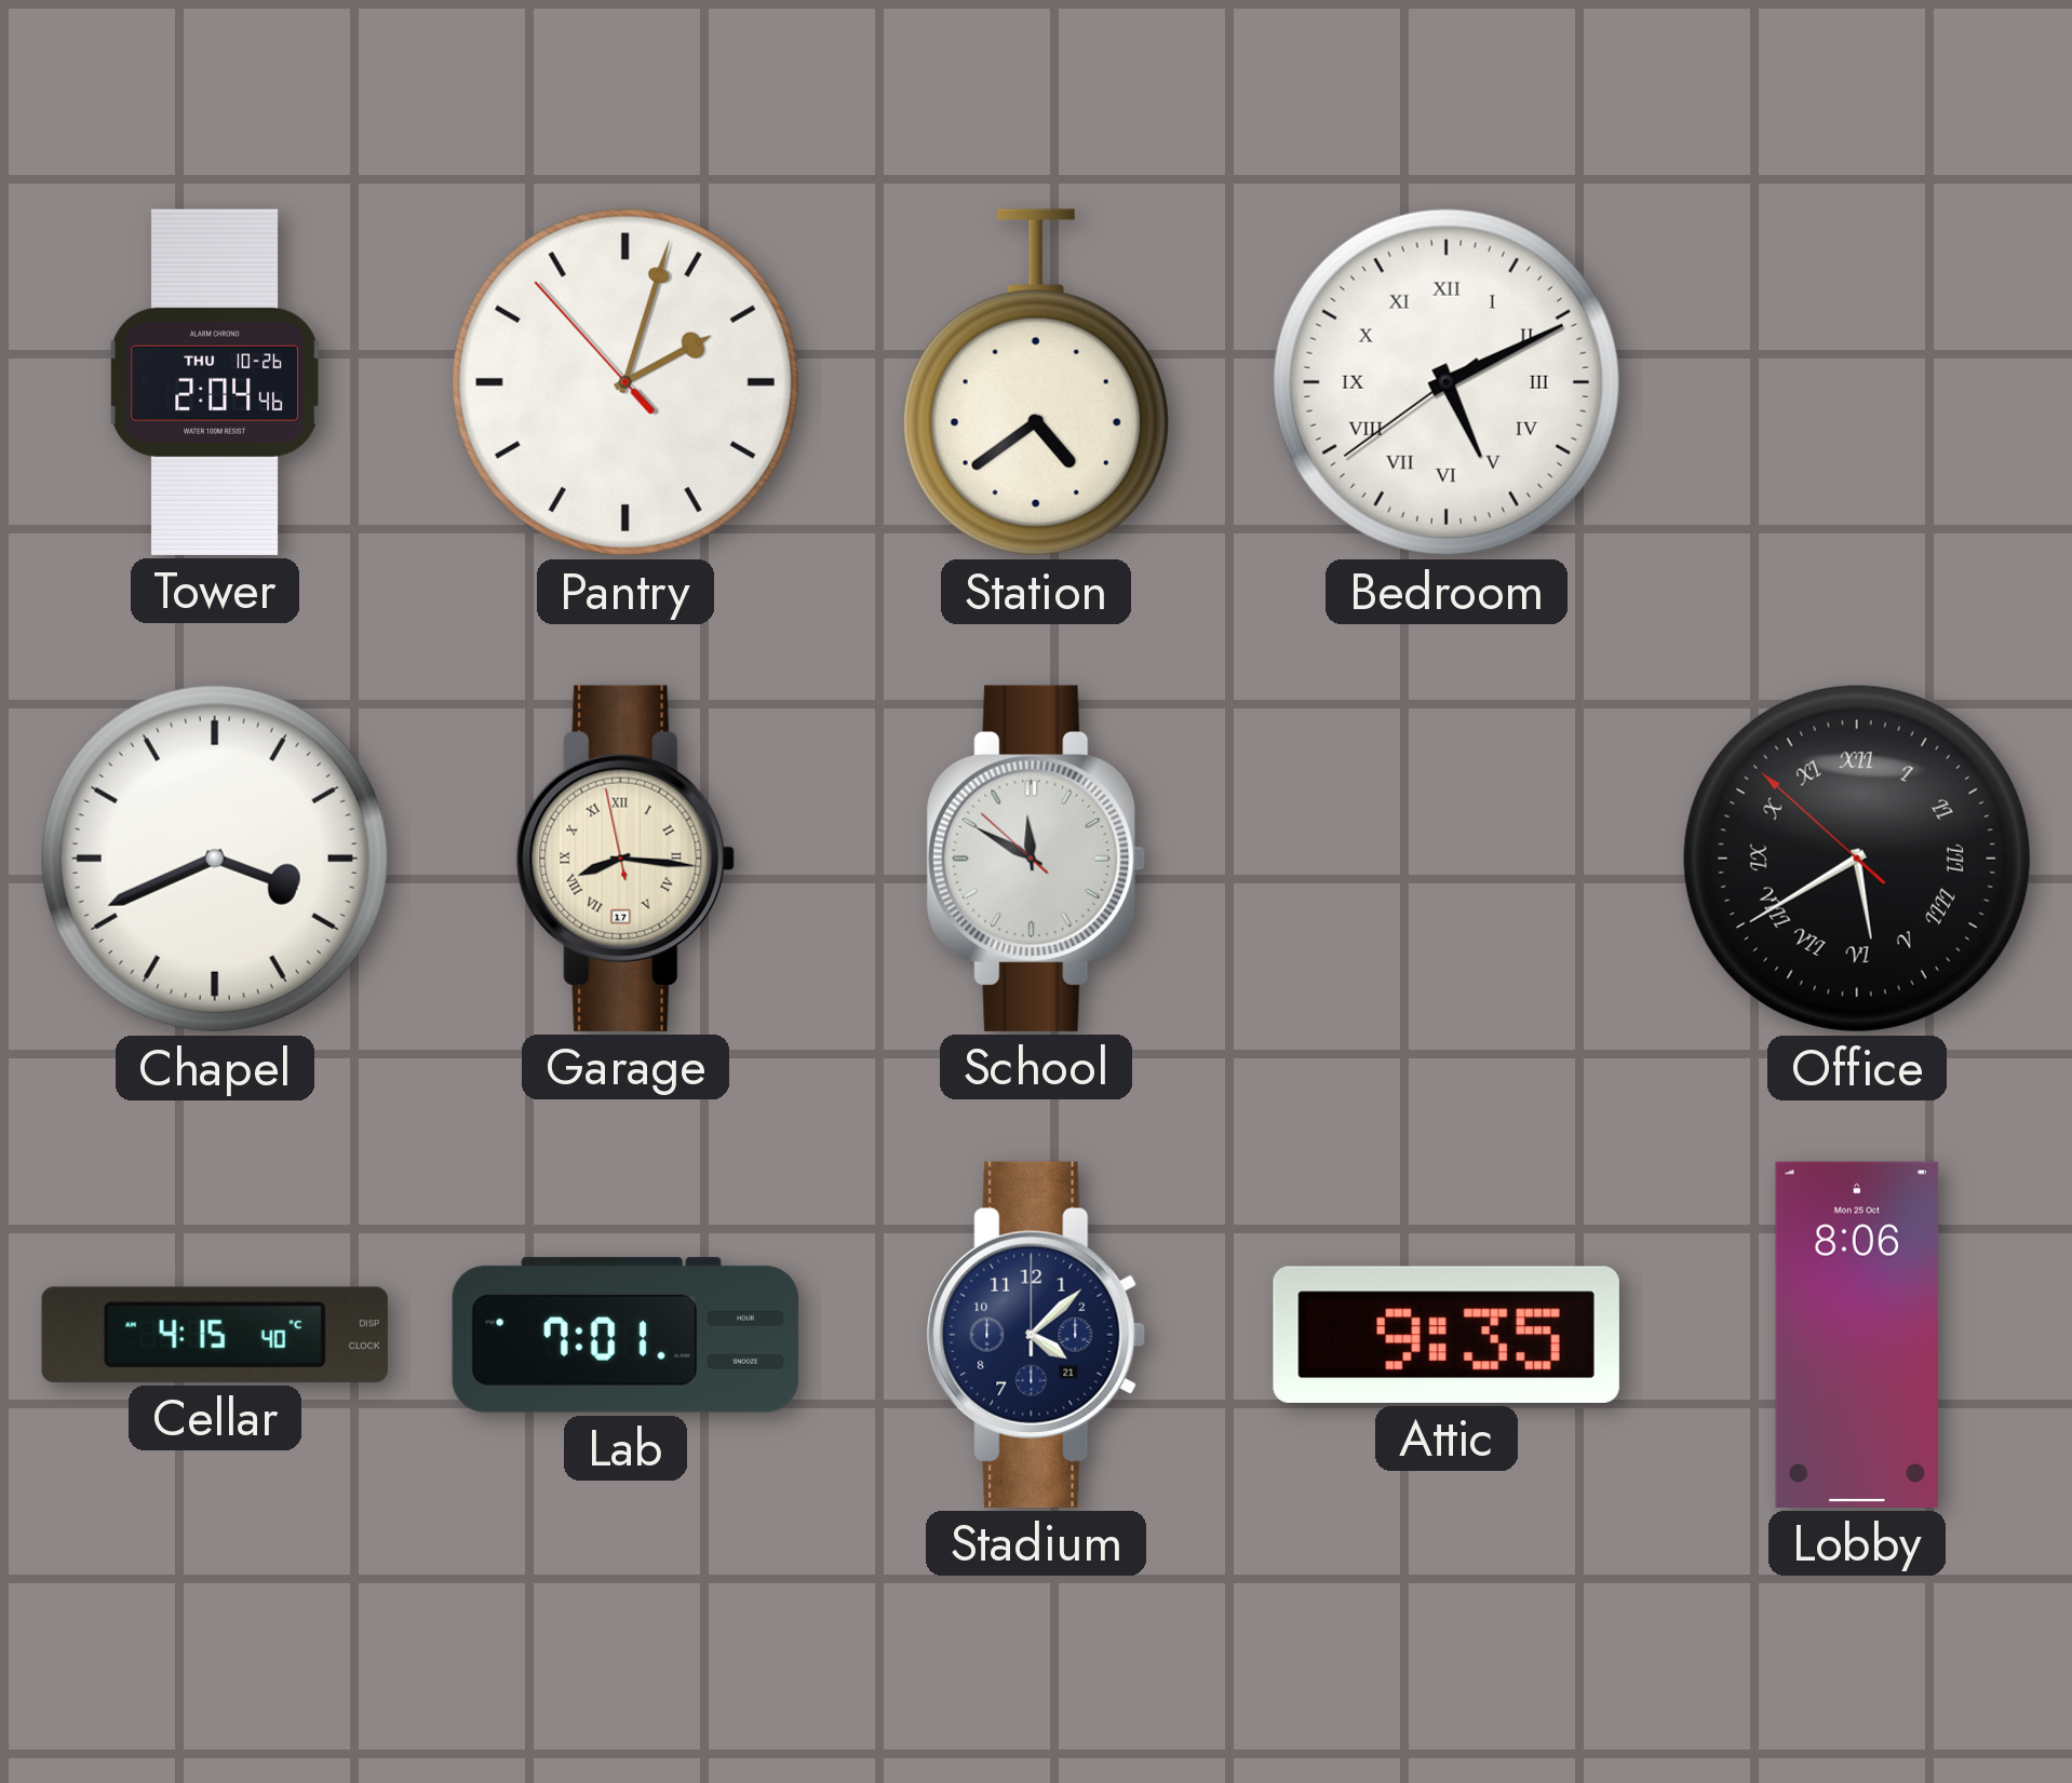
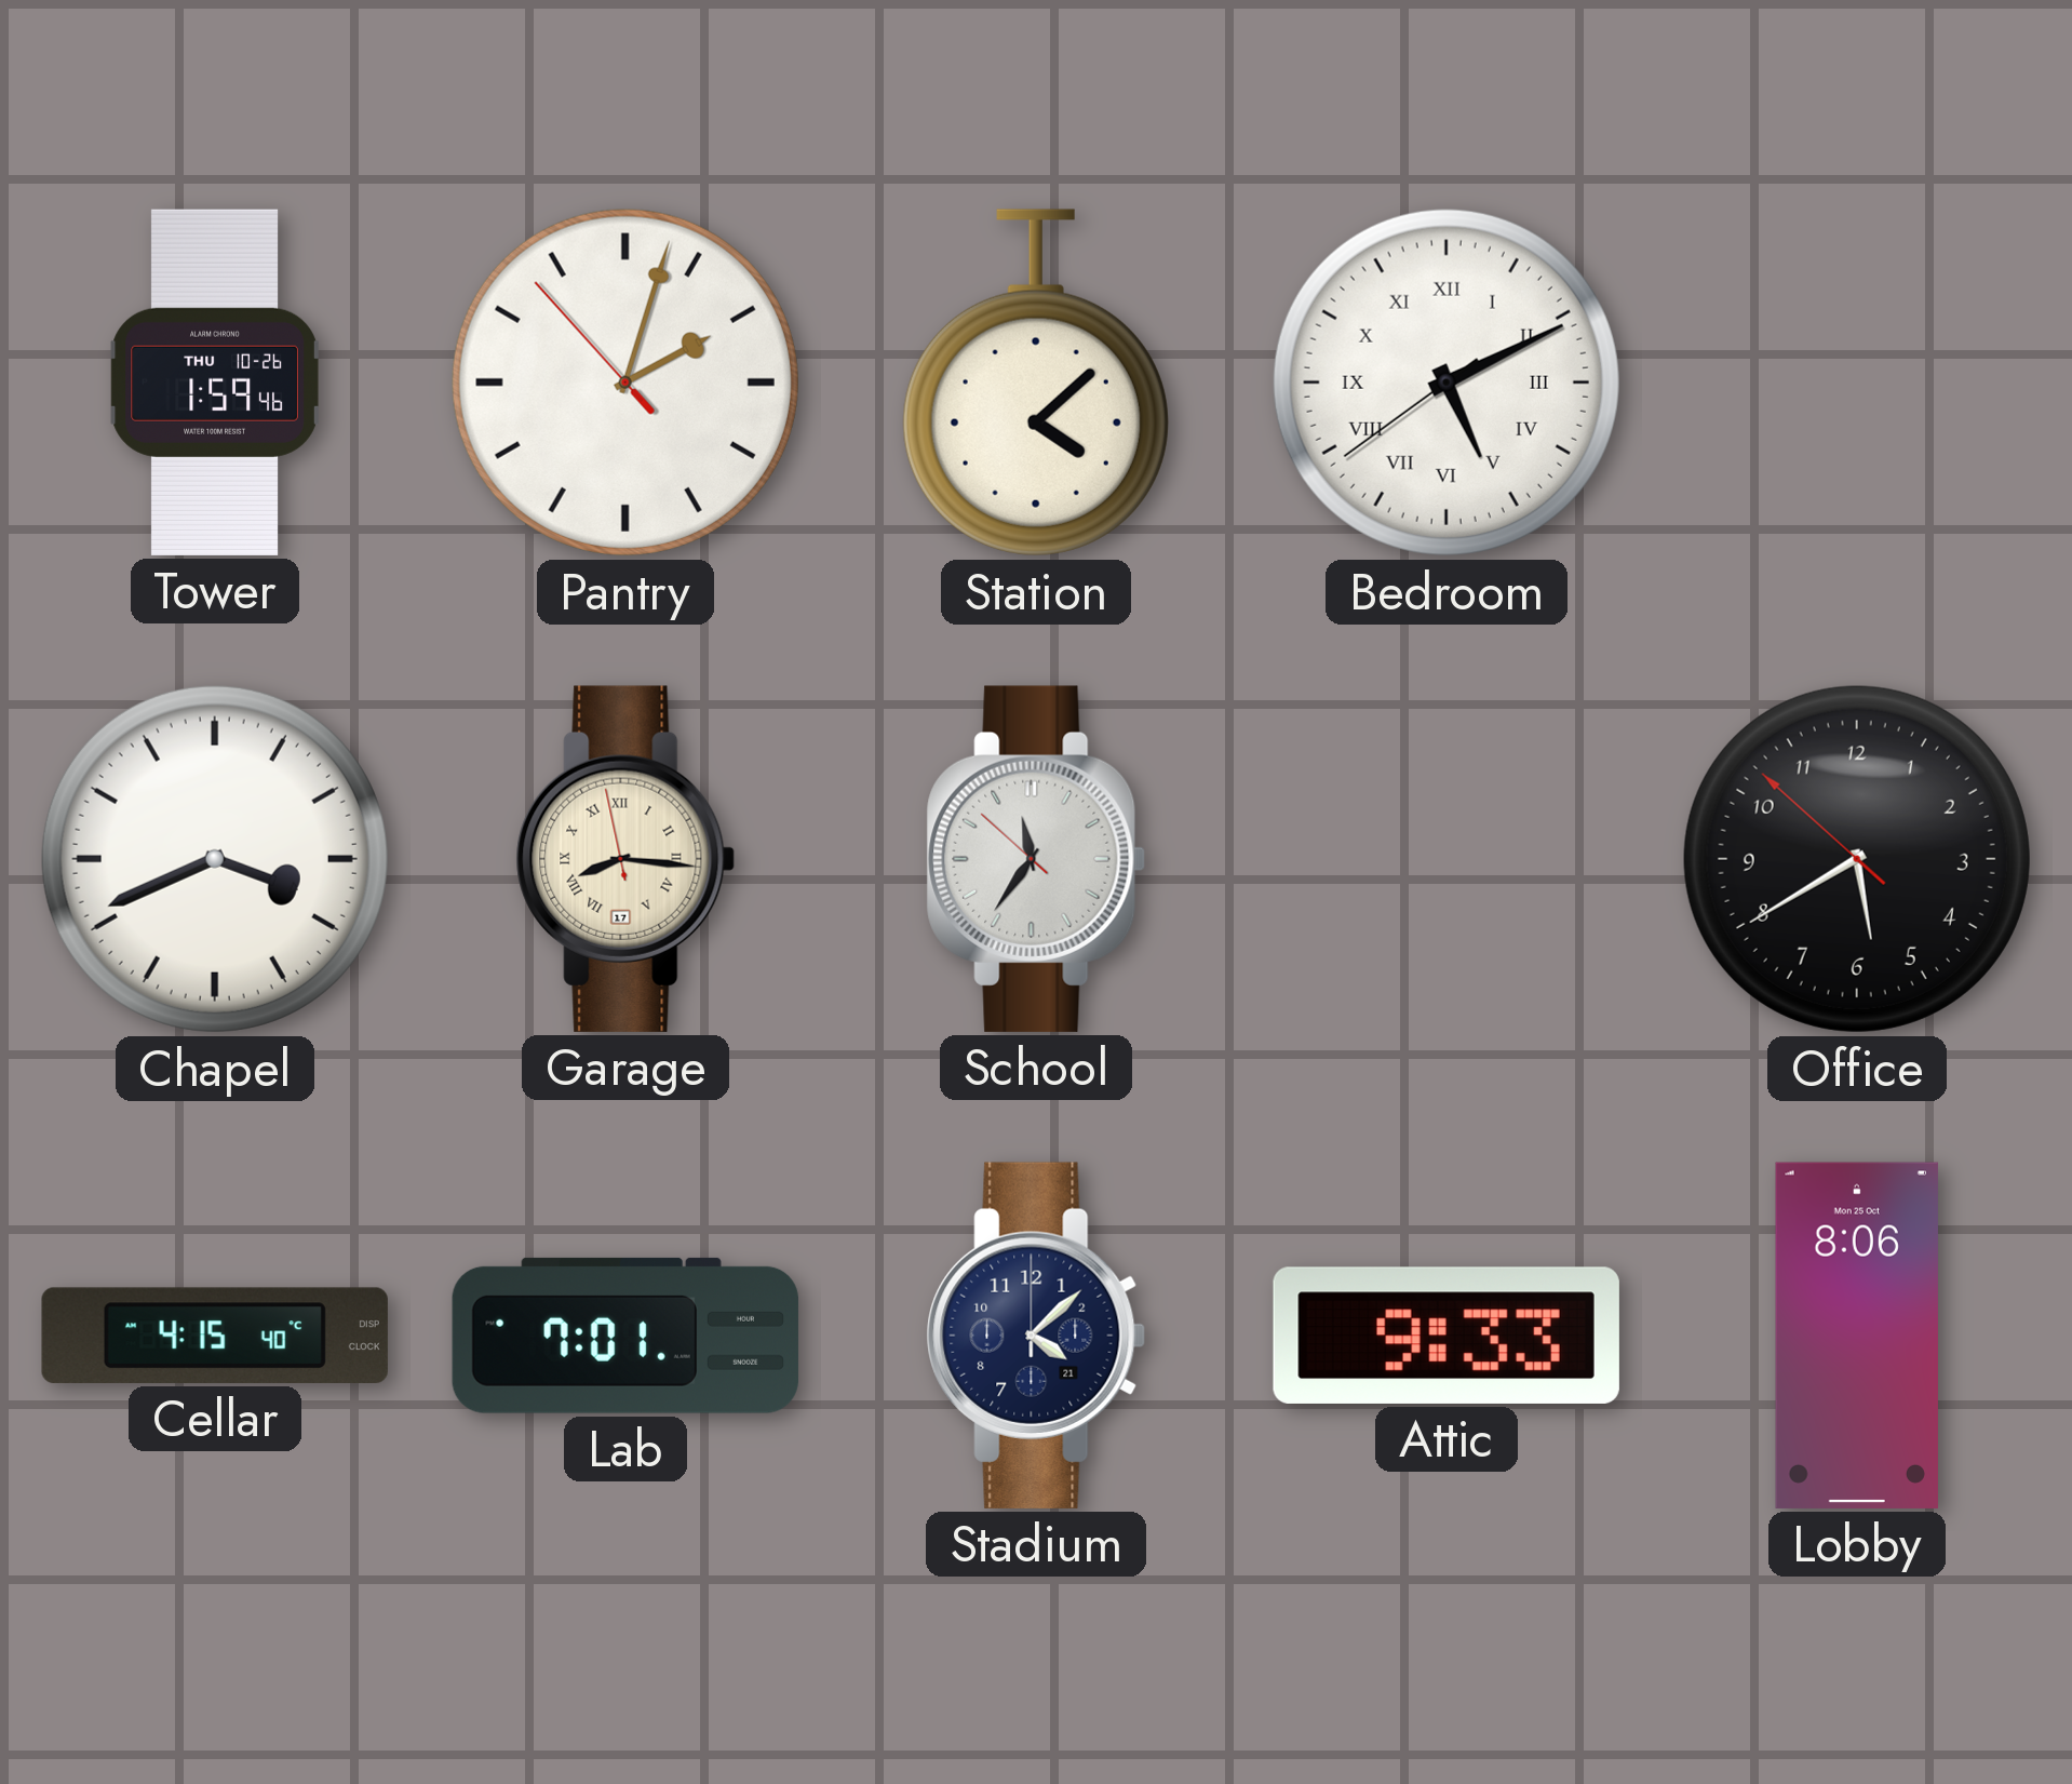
Tower: 2:04 -> 1:59
Station: 4:39 -> 4:08
School: 11:49 -> 11:35
Office numerals: Roman -> Arabic
Attic: 9:35 -> 9:33
